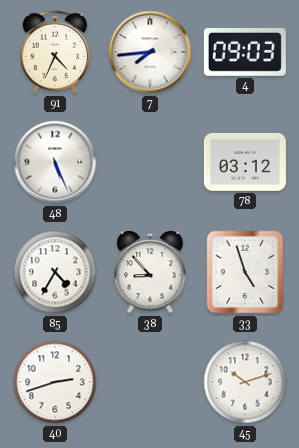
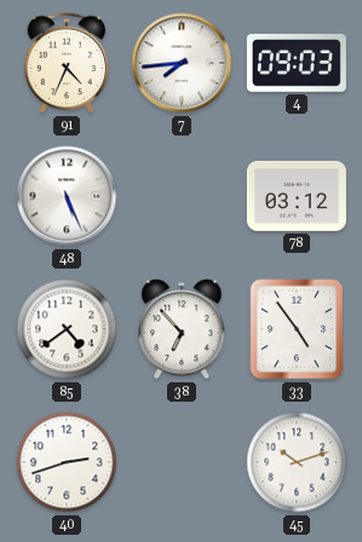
85: 4:35 -> 4:39
38: 8:53 -> 6:53
33: 4:57 -> 4:54
